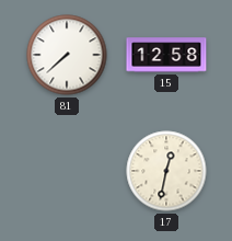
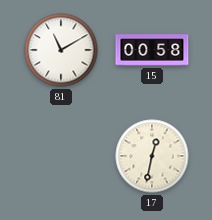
81: 7:38 -> 11:10
15: 12:58 -> 00:58
